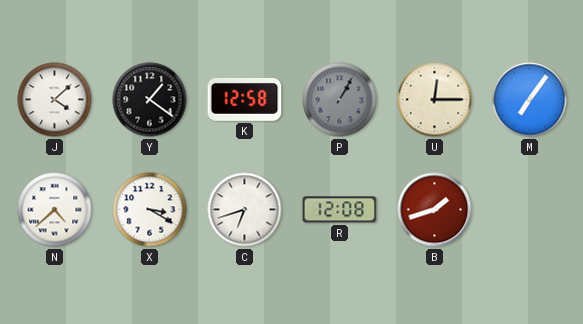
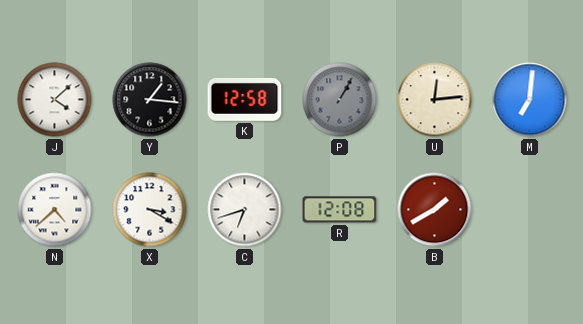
Y: 1:21 -> 1:16
U: 12:15 -> 12:14
M: 7:06 -> 7:01
B: 1:42 -> 1:40
